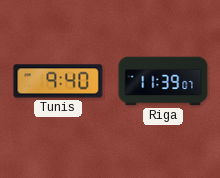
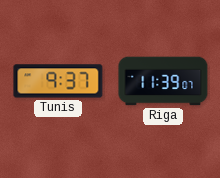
Tunis: 9:40 -> 9:37
